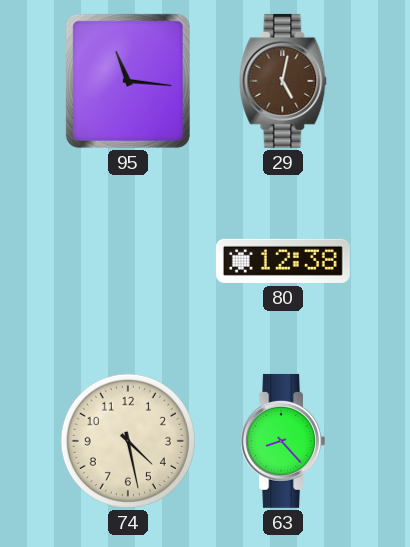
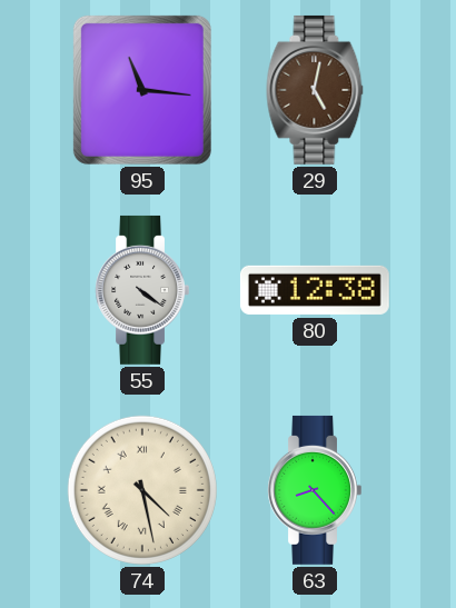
55: none -> 4:21
74 numerals: Arabic -> Roman
